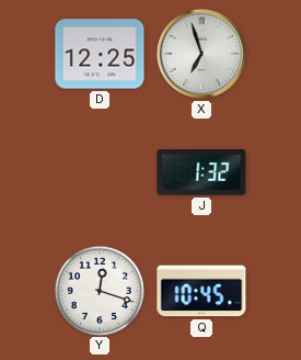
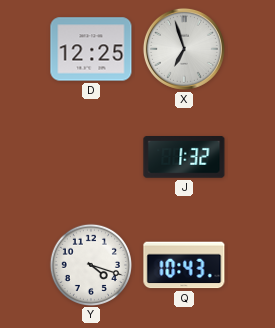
Y: 12:18 -> 4:18
Q: 10:45 -> 10:43
